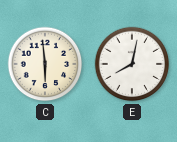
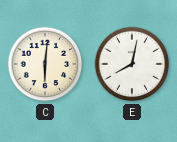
C: 5:59 -> 6:01
